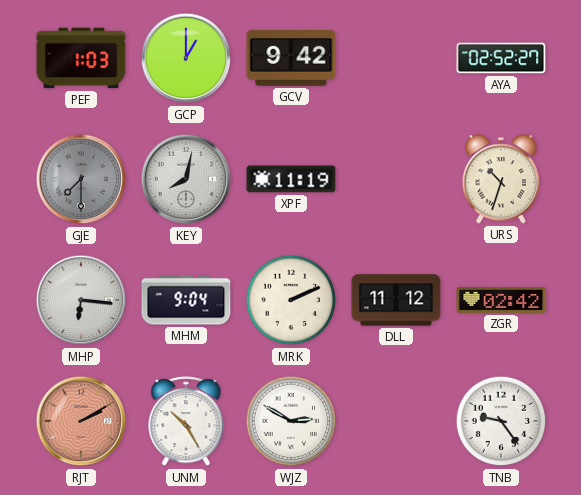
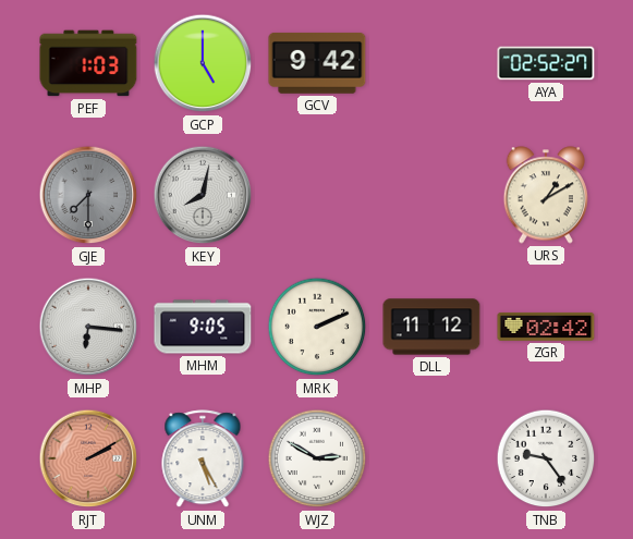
GCP: 1:00 -> 5:00
XPF: 11:19 -> none
URS: 10:33 -> 1:10
MHM: 9:04 -> 9:05
UNM: 10:25 -> 5:25
